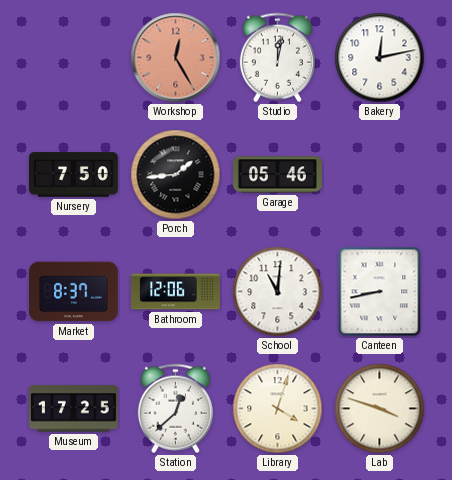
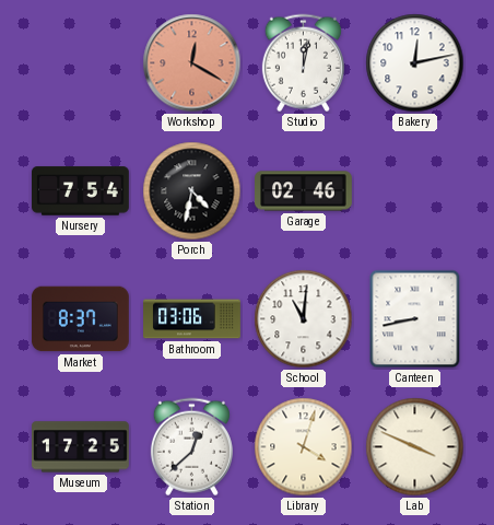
Workshop: 12:25 -> 12:20
Nursery: 7:50 -> 7:54
Porch: 1:44 -> 4:32
Garage: 05:46 -> 02:46
Bathroom: 12:06 -> 03:06
Lab: 3:48 -> 3:49
